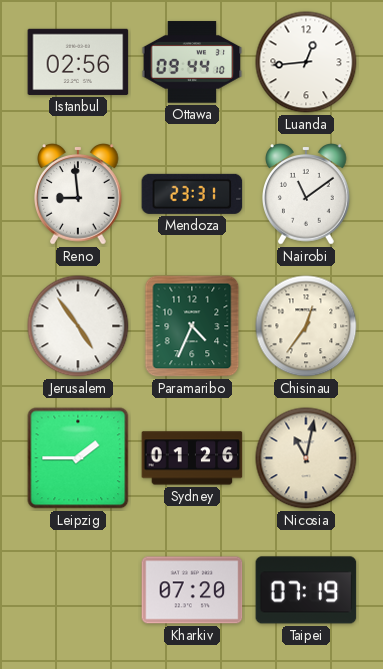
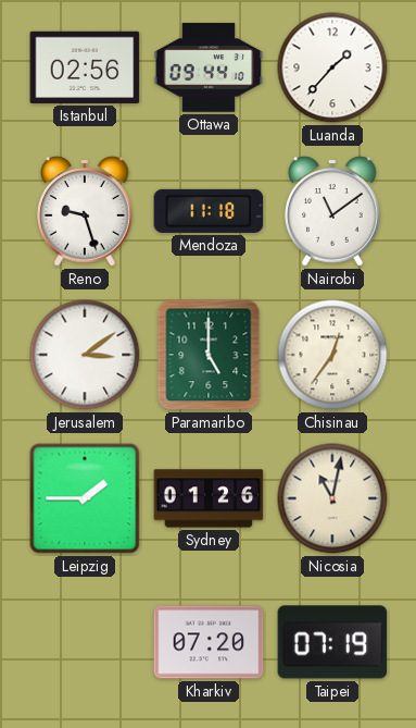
Luanda: 12:44 -> 1:37
Reno: 8:59 -> 9:27
Mendoza: 23:31 -> 11:18
Jerusalem: 4:54 -> 3:09
Paramaribo: 4:34 -> 5:00
